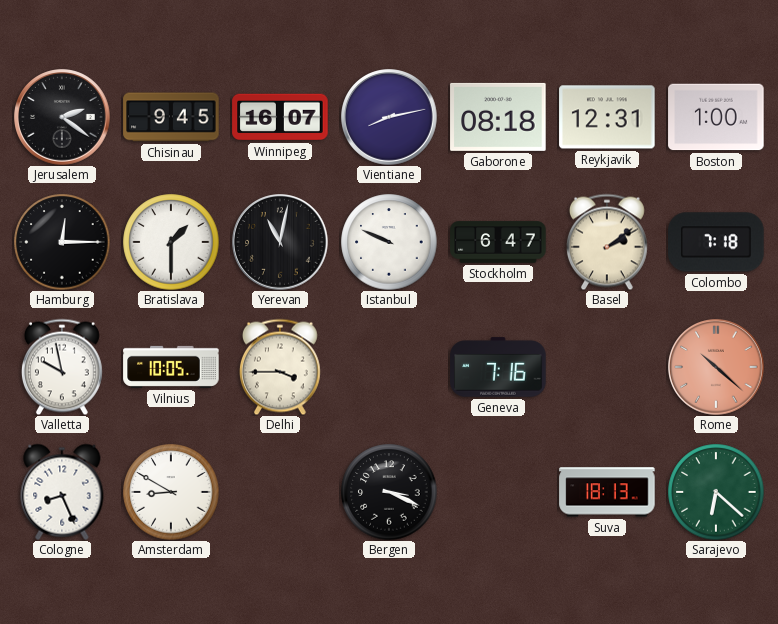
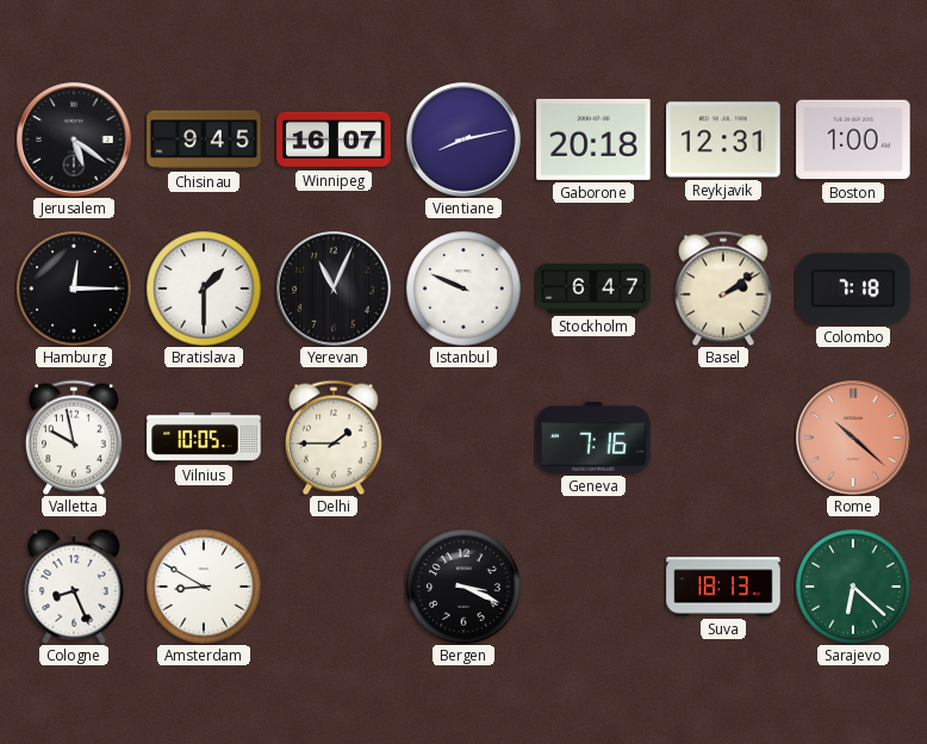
Jerusalem: 2:21 -> 5:21
Gaborone: 08:18 -> 20:18
Yerevan: 11:02 -> 11:04
Delhi: 3:45 -> 1:45
